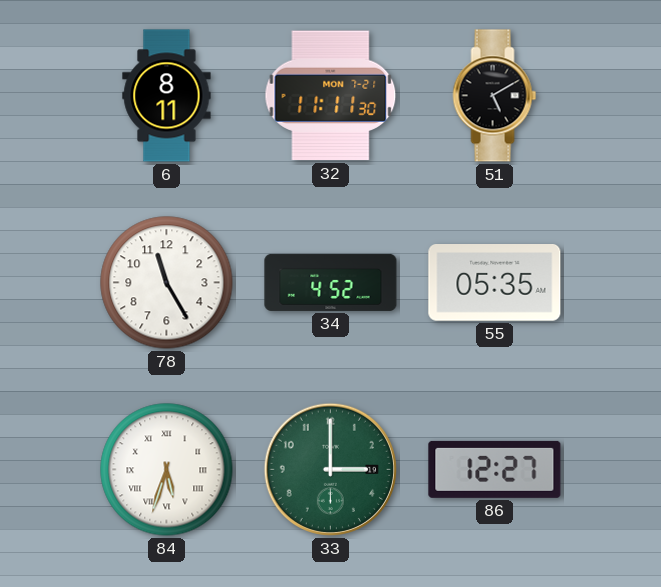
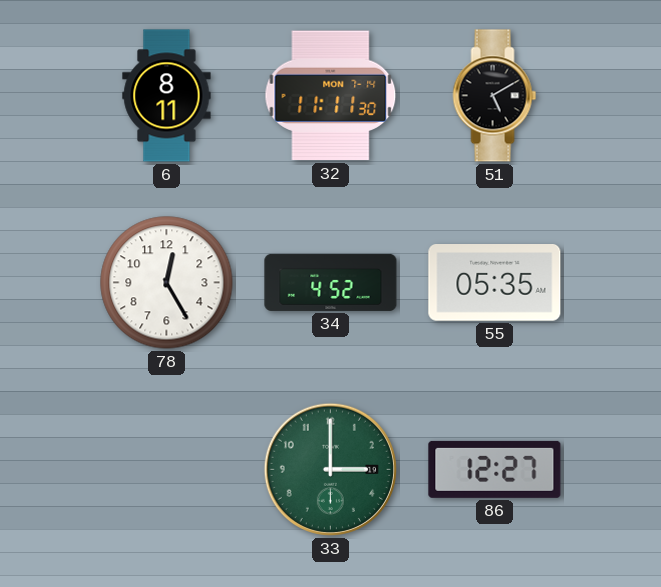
32 date: MON 7-21 -> MON 7-14
78: 11:25 -> 12:25
84: 5:33 -> none
